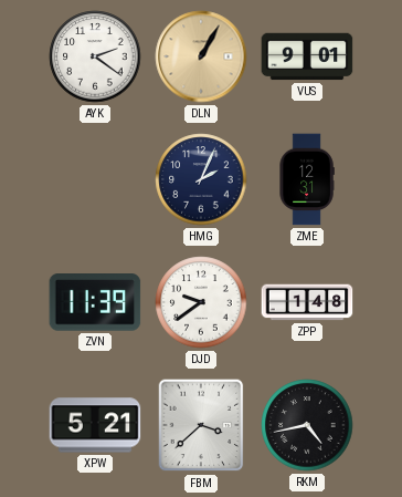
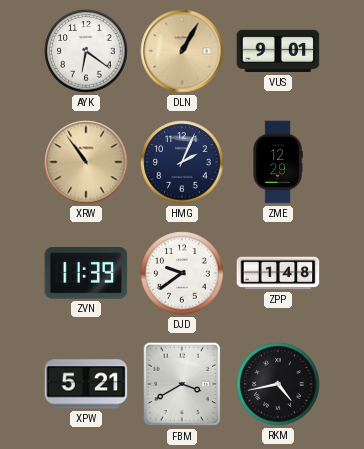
AYK: 2:21 -> 6:21
XRW: none -> 10:54
ZME: 12:31 -> 12:29
FBM: 3:38 -> 3:40
